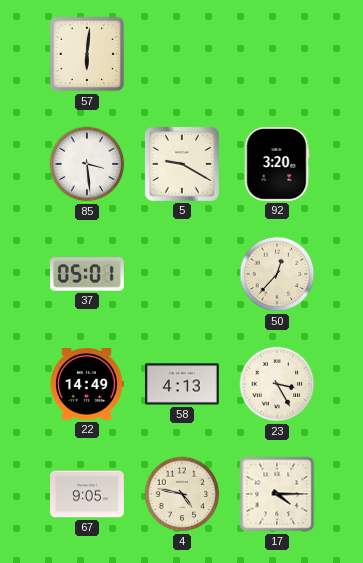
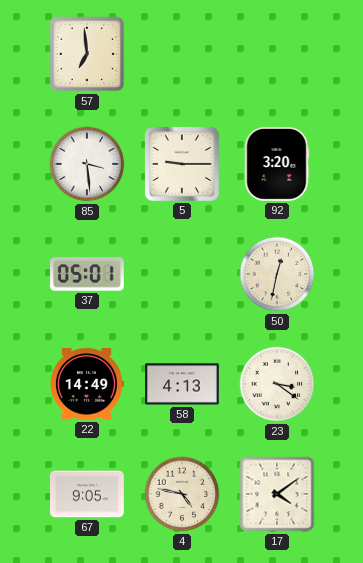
57: 6:01 -> 6:59
5: 9:20 -> 9:15
50: 12:37 -> 12:32
23: 3:25 -> 3:21
17: 4:15 -> 4:09
